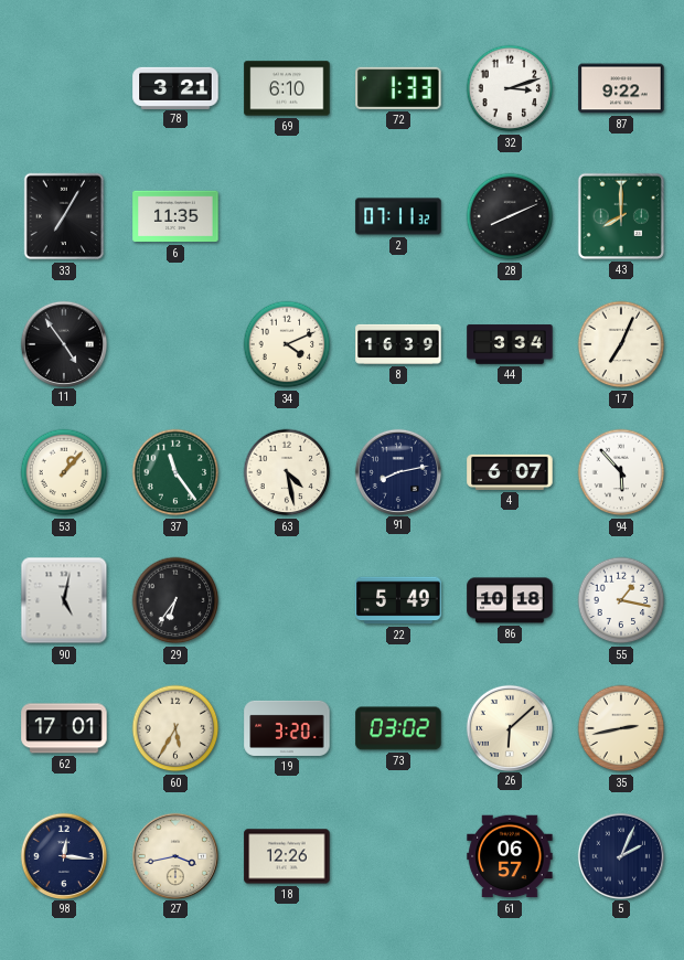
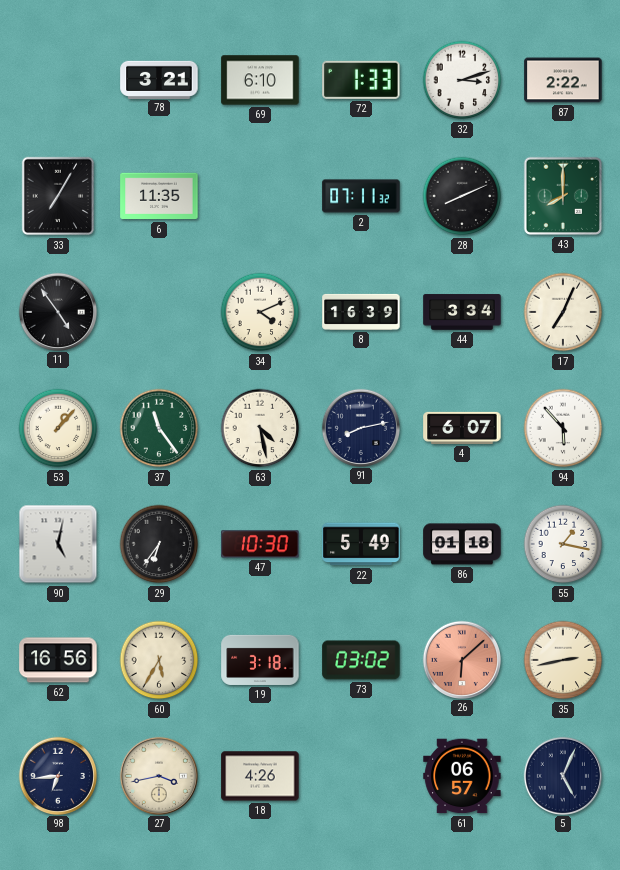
87: 9:22 -> 2:22
47: none -> 10:30
86: 10:18 -> 01:18
62: 17:01 -> 16:56
19: 3:20 -> 3:18
26 dial: cream -> salmon
98: 12:16 -> 6:44
18: 12:26 -> 4:26
5: 2:04 -> 5:04
